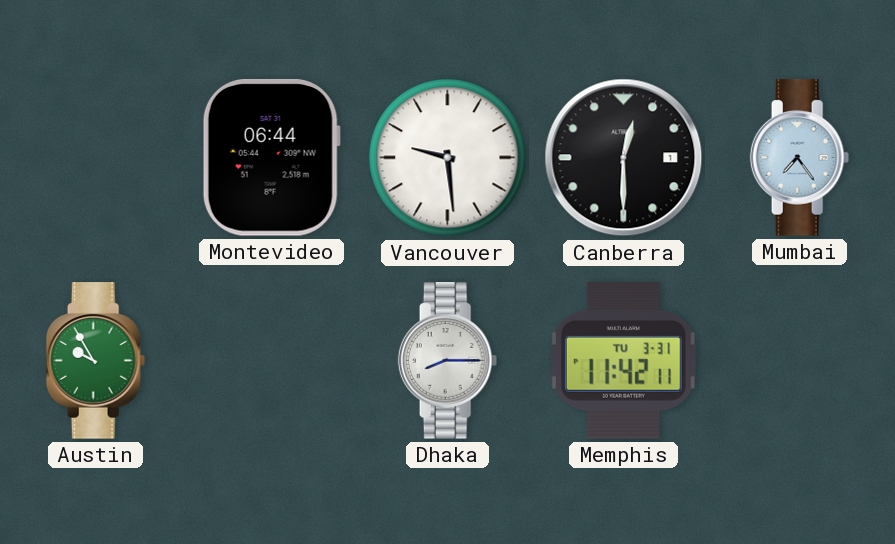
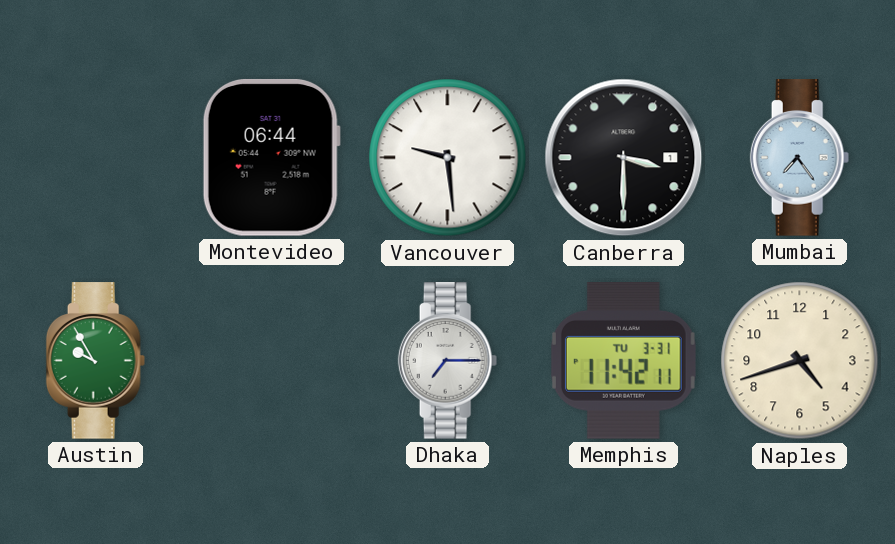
Canberra: 12:30 -> 3:30
Dhaka: 8:15 -> 7:15
Naples: none -> 4:42
